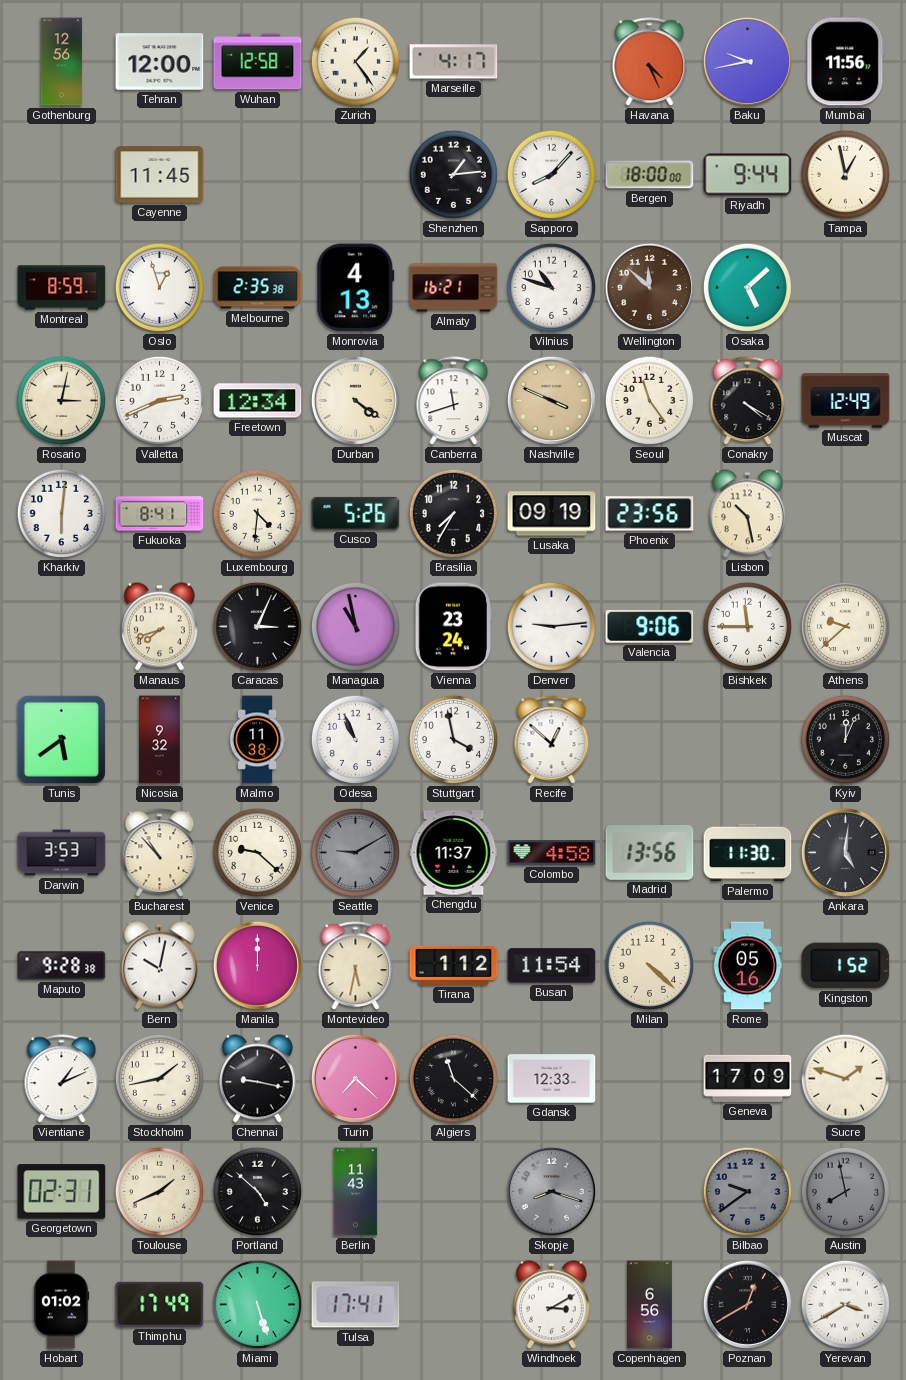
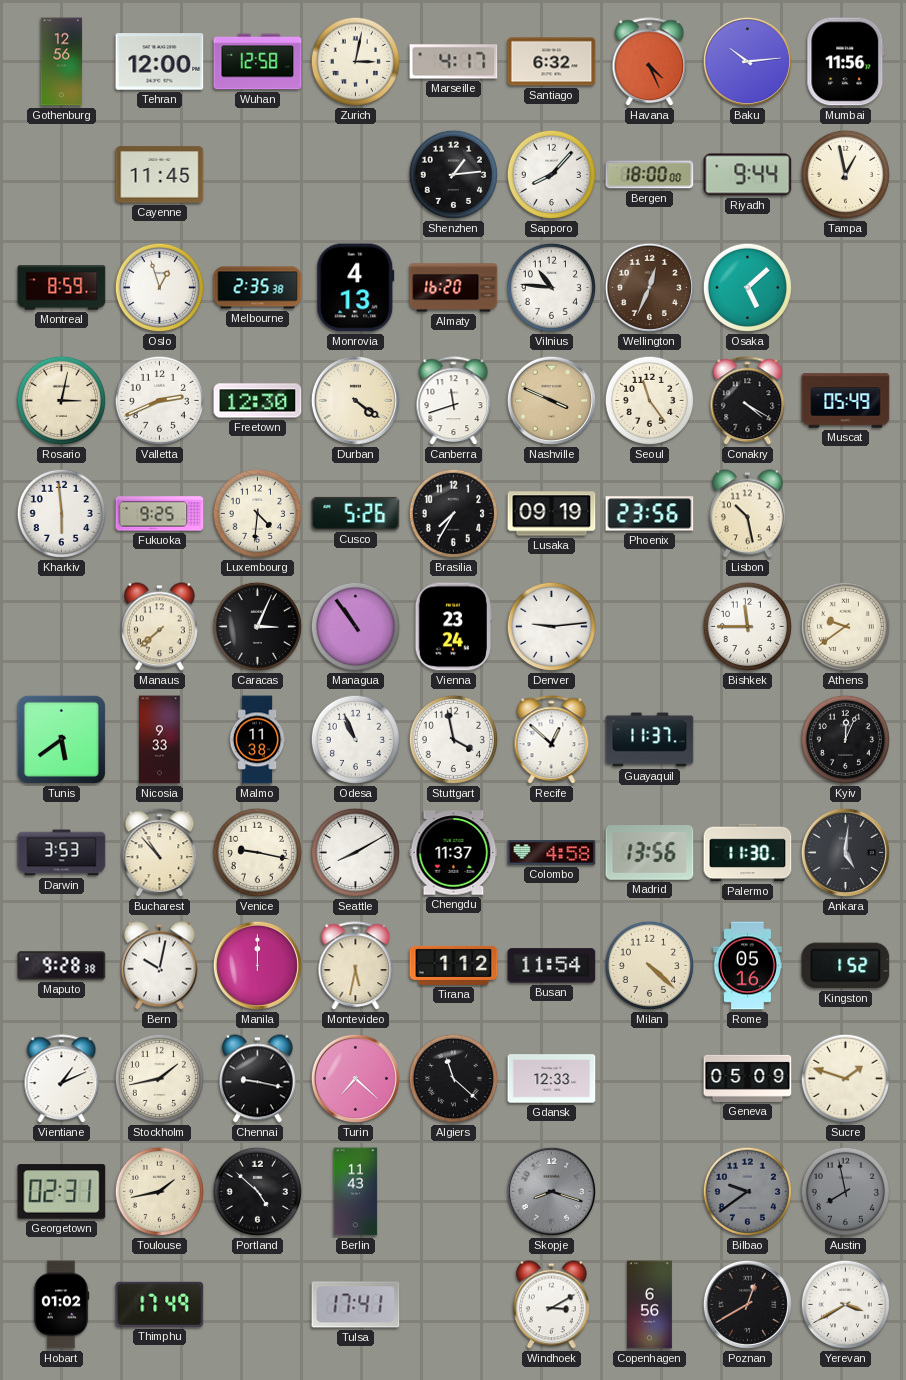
Zurich: 1:24 -> 3:02
Santiago: none -> 6:32
Baku: 9:43 -> 10:14
Almaty: 16:21 -> 16:20
Vilnius: 10:48 -> 10:46
Wellington: 11:52 -> 12:34
Freetown: 12:34 -> 12:30
Muscat: 12:49 -> 05:49
Kharkiv: 6:01 -> 5:59
Fukuoka: 8:41 -> 9:25
Manaus: 7:42 -> 7:38
Managua: 10:58 -> 10:54
Valencia: 9:06 -> none
Athens: 9:38 -> 9:39
Nicosia: 9:32 -> 9:33
Guayaquil: none -> 11:37
Venice: 9:22 -> 9:17
Seattle: 9:10 -> 8:10
Seattle dial: grey -> white
Geneva: 17:09 -> 05:09
Toulouse: 1:41 -> 1:43
Miami: 5:27 -> none
